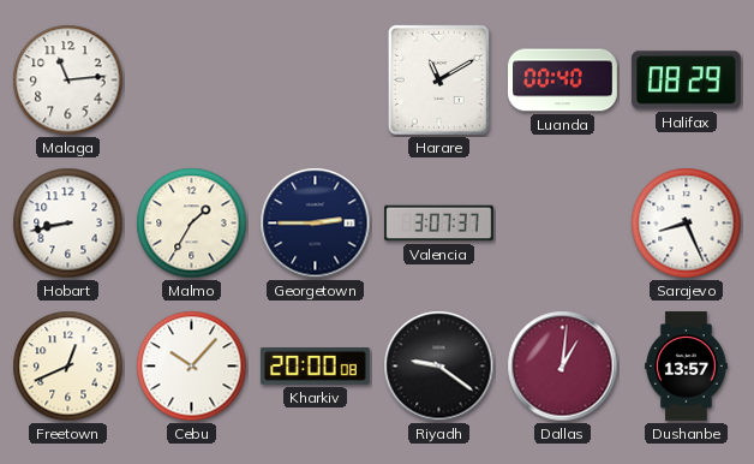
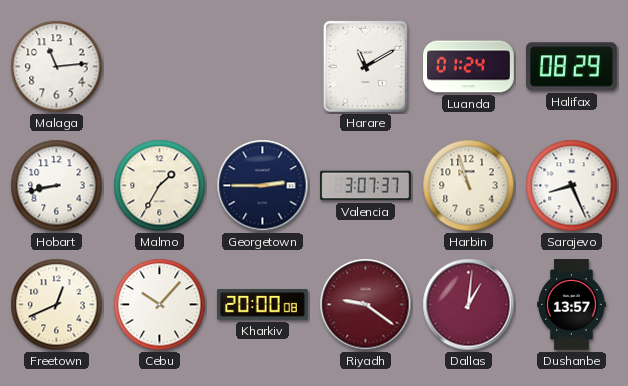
Luanda: 00:40 -> 01:24
Harbin: none -> 10:57
Riyadh dial: black -> burgundy
